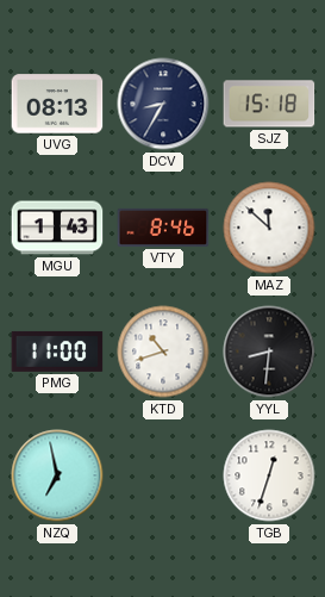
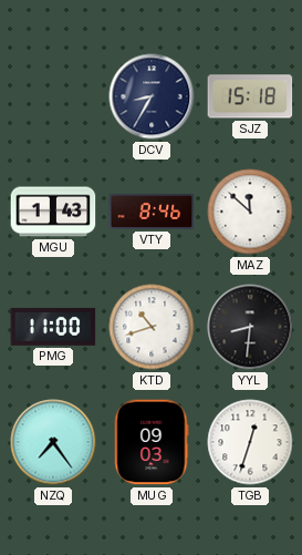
UVG: 08:13 -> none
NZQ: 6:58 -> 7:24
MUG: none -> 09:03
